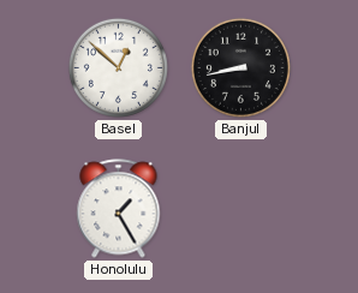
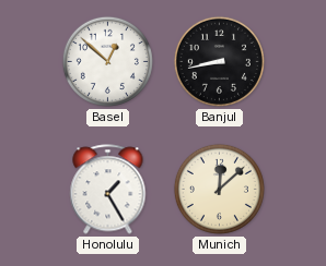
Munich: none -> 12:08
